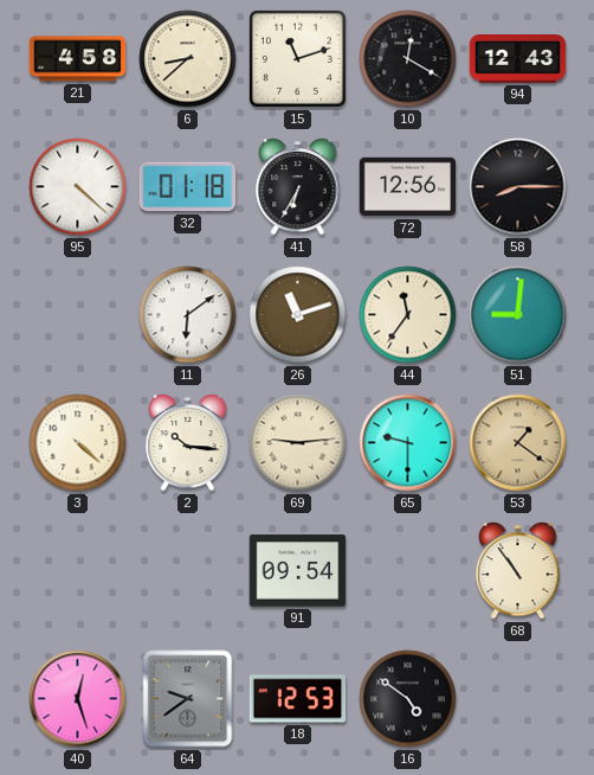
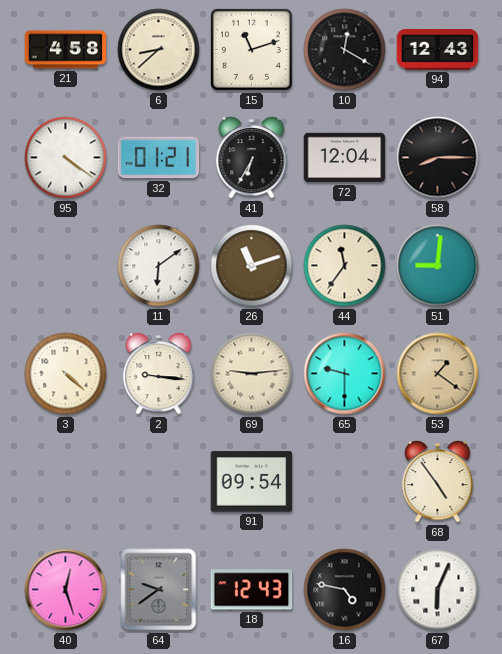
95: 4:22 -> 4:21
32: 01:18 -> 01:21
72: 12:56 -> 12:04
2: 10:16 -> 9:16
68: 10:54 -> 4:54
18: 12:53 -> 12:43
16: 4:51 -> 4:47
67: none -> 6:04
